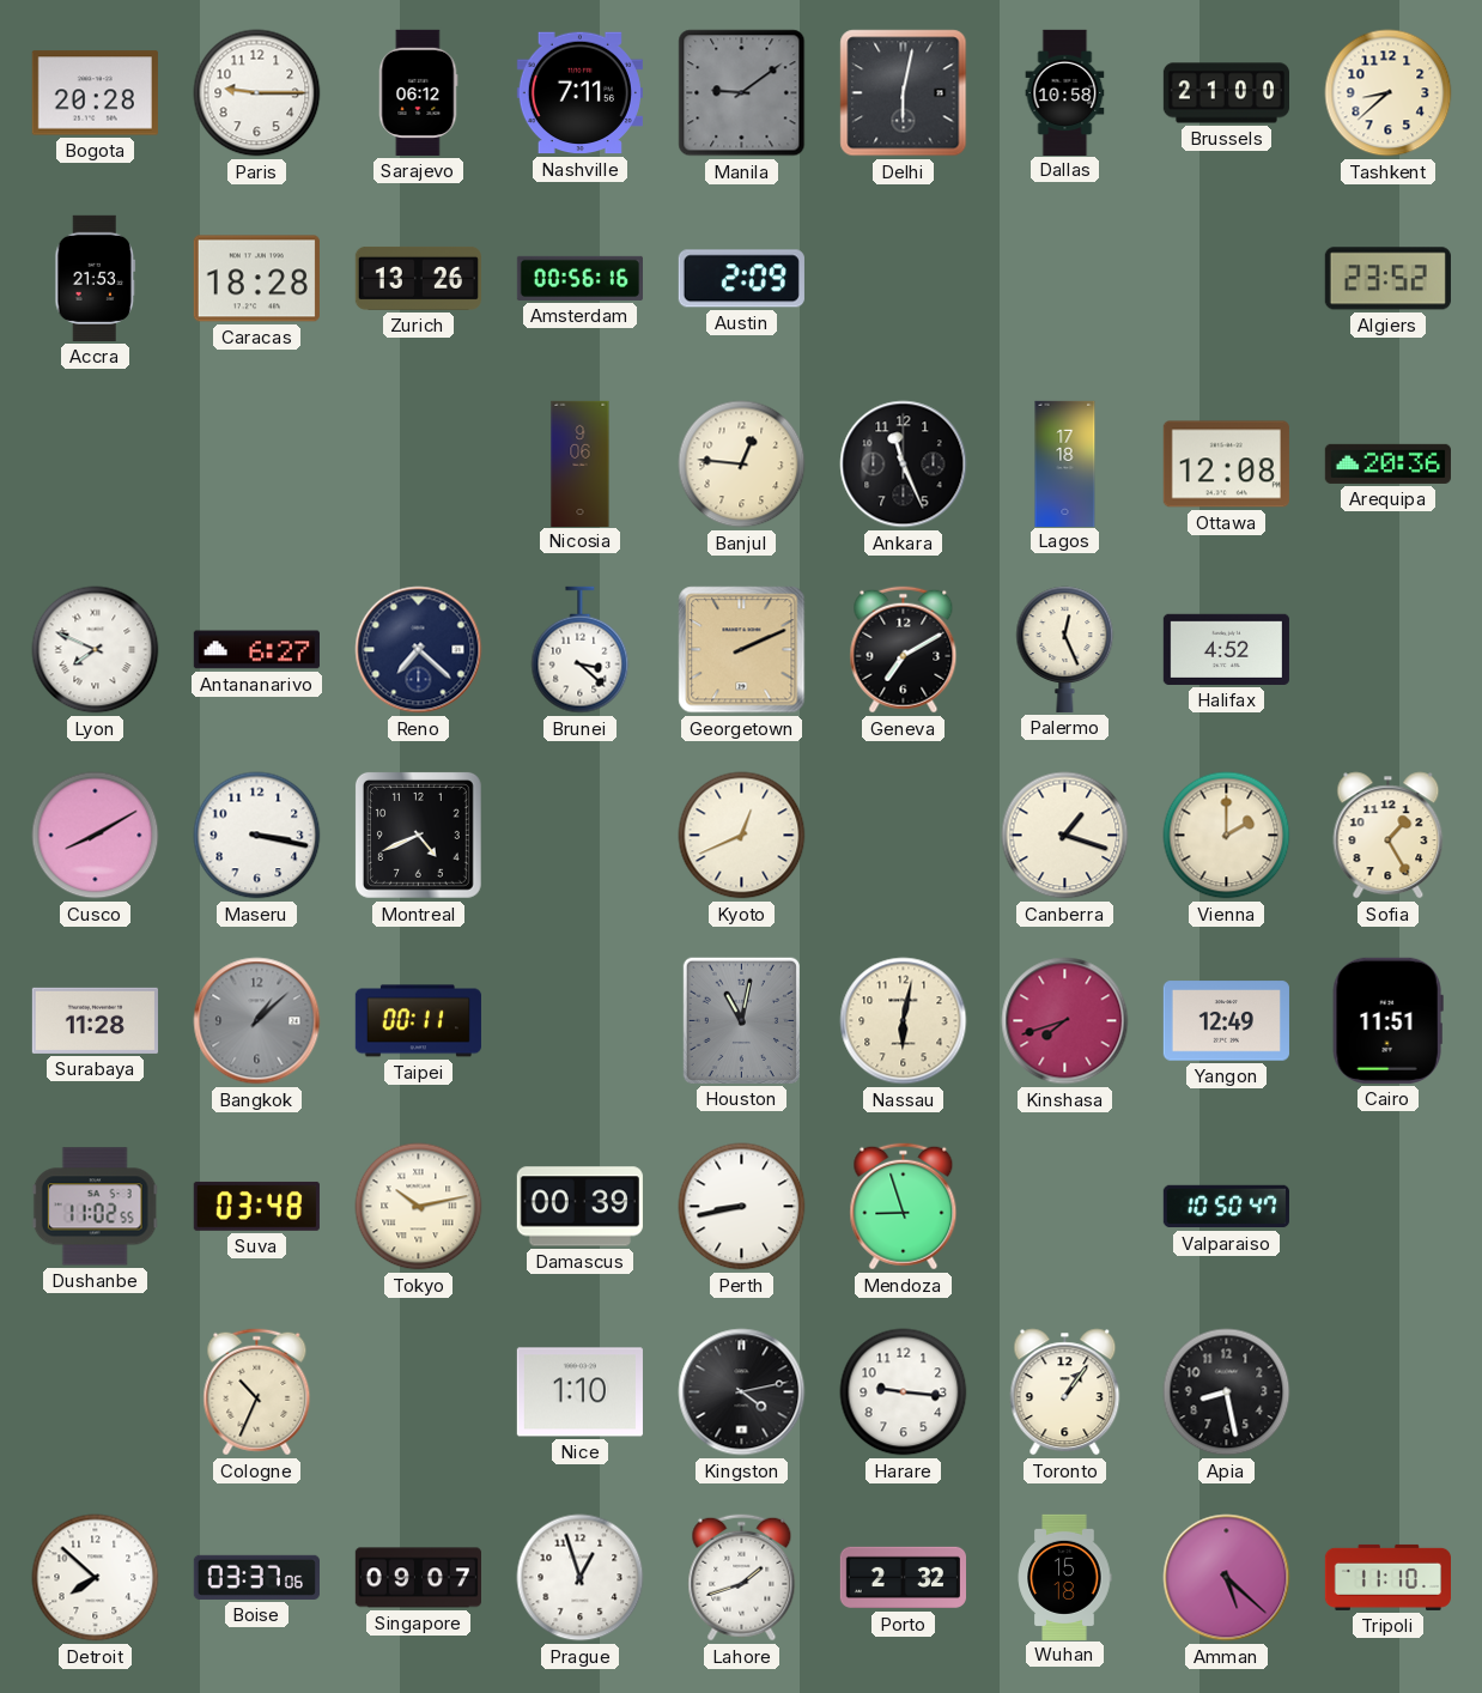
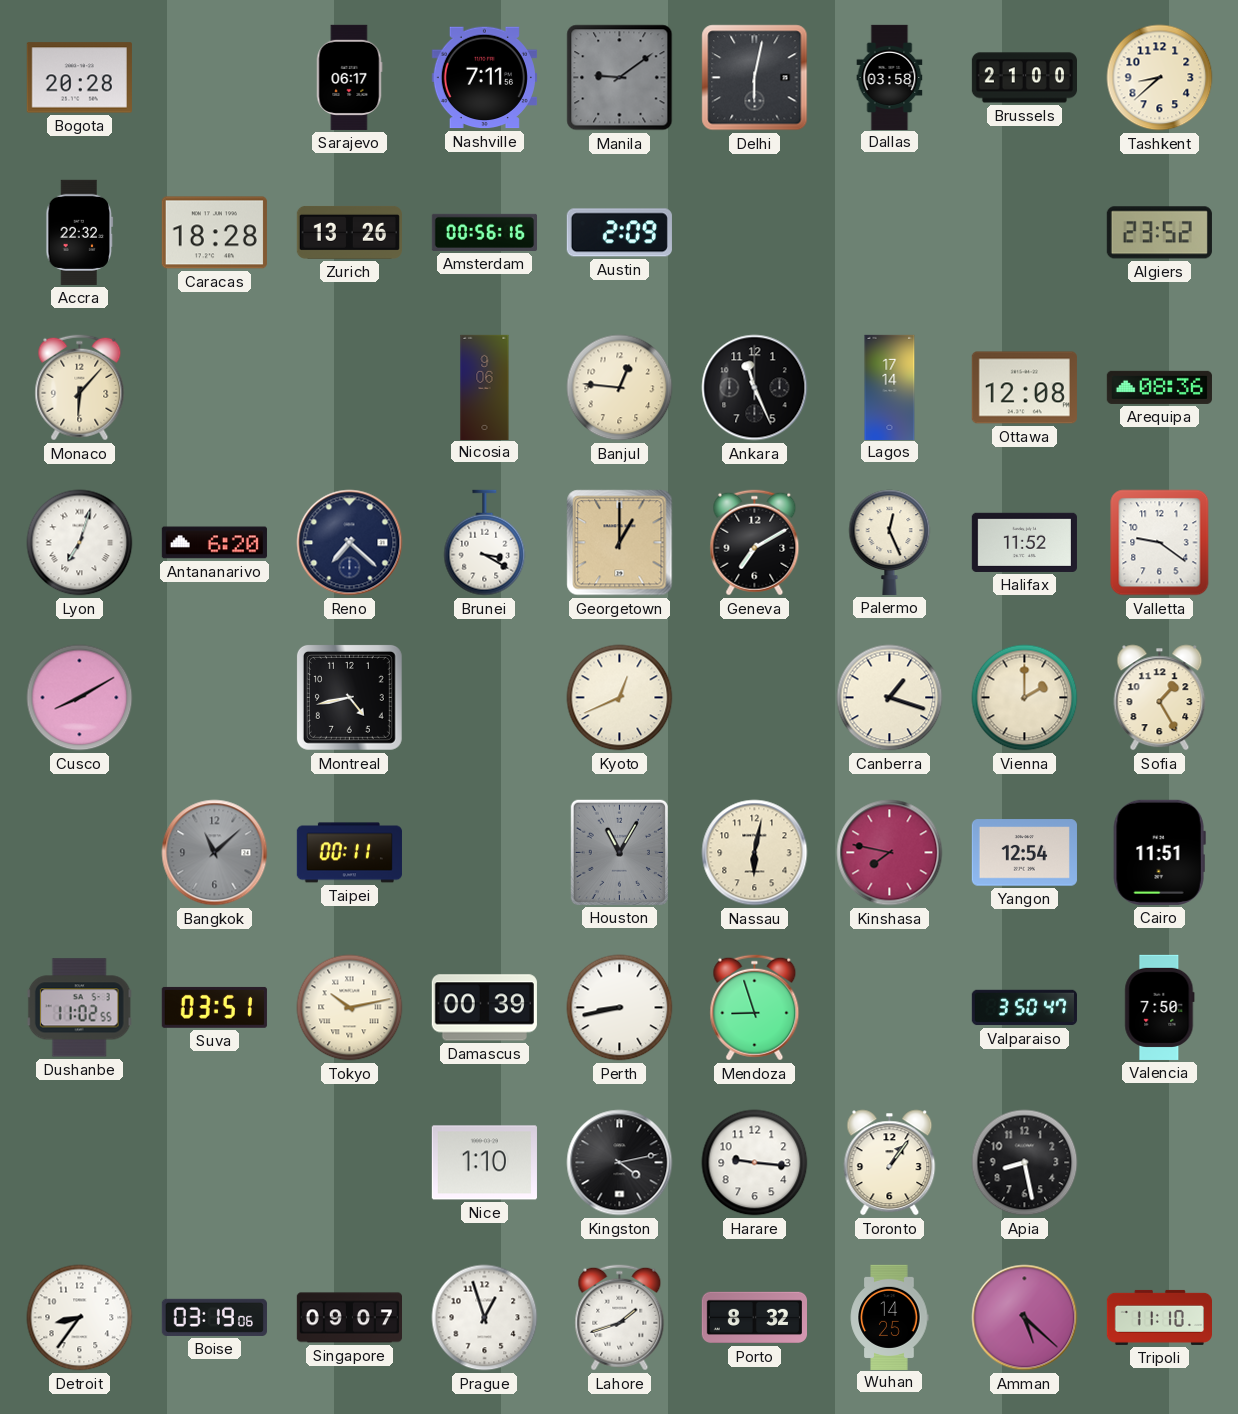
Paris: 9:15 -> none
Sarajevo: 06:12 -> 06:17
Dallas: 10:58 -> 03:58
Accra: 21:53 -> 22:32
Monaco: none -> 6:07
Lagos: 17:18 -> 17:14
Arequipa: 20:36 -> 08:36
Lyon: 7:49 -> 7:03
Antananarivo: 6:27 -> 6:20
Brunei: 3:22 -> 3:20
Georgetown: 2:11 -> 1:00
Halifax: 4:52 -> 11:52
Valletta: none -> 9:21
Maseru: 3:17 -> none
Montreal: 4:41 -> 4:43
Surabaya: 11:28 -> none
Bangkok: 1:08 -> 11:08
Houston: 11:02 -> 11:05
Kinshasa: 7:42 -> 7:47
Yangon: 12:49 -> 12:54
Suva: 03:48 -> 03:51
Valparaiso: 10:50 -> 3:50
Valencia: none -> 7:50
Cologne: 10:34 -> none
Detroit: 7:52 -> 8:36
Boise: 03:37 -> 03:19
Porto: 2:32 -> 8:32
Wuhan: 15:18 -> 14:25
